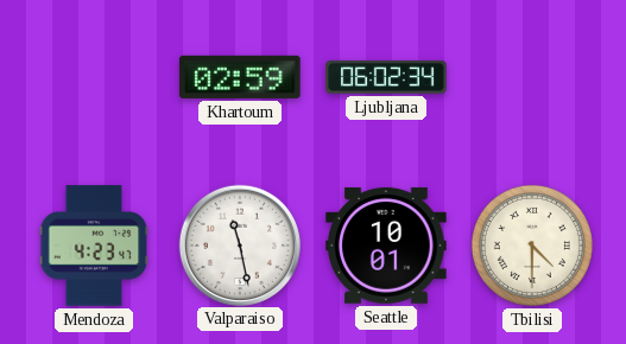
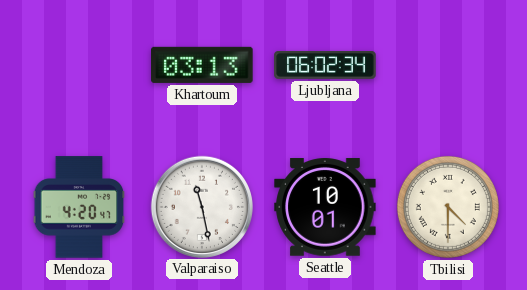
Khartoum: 02:59 -> 03:13
Mendoza: 4:23 -> 4:20
